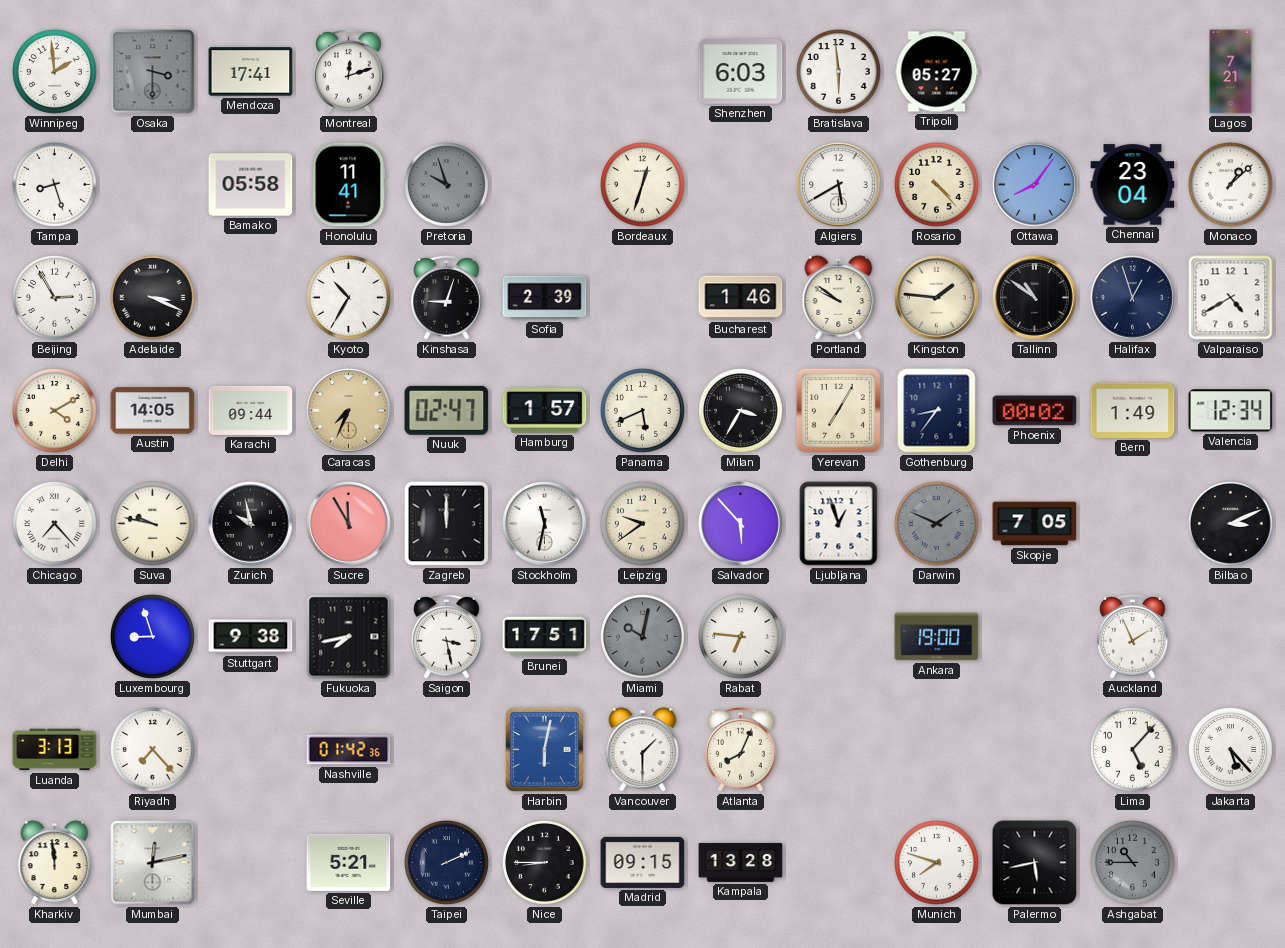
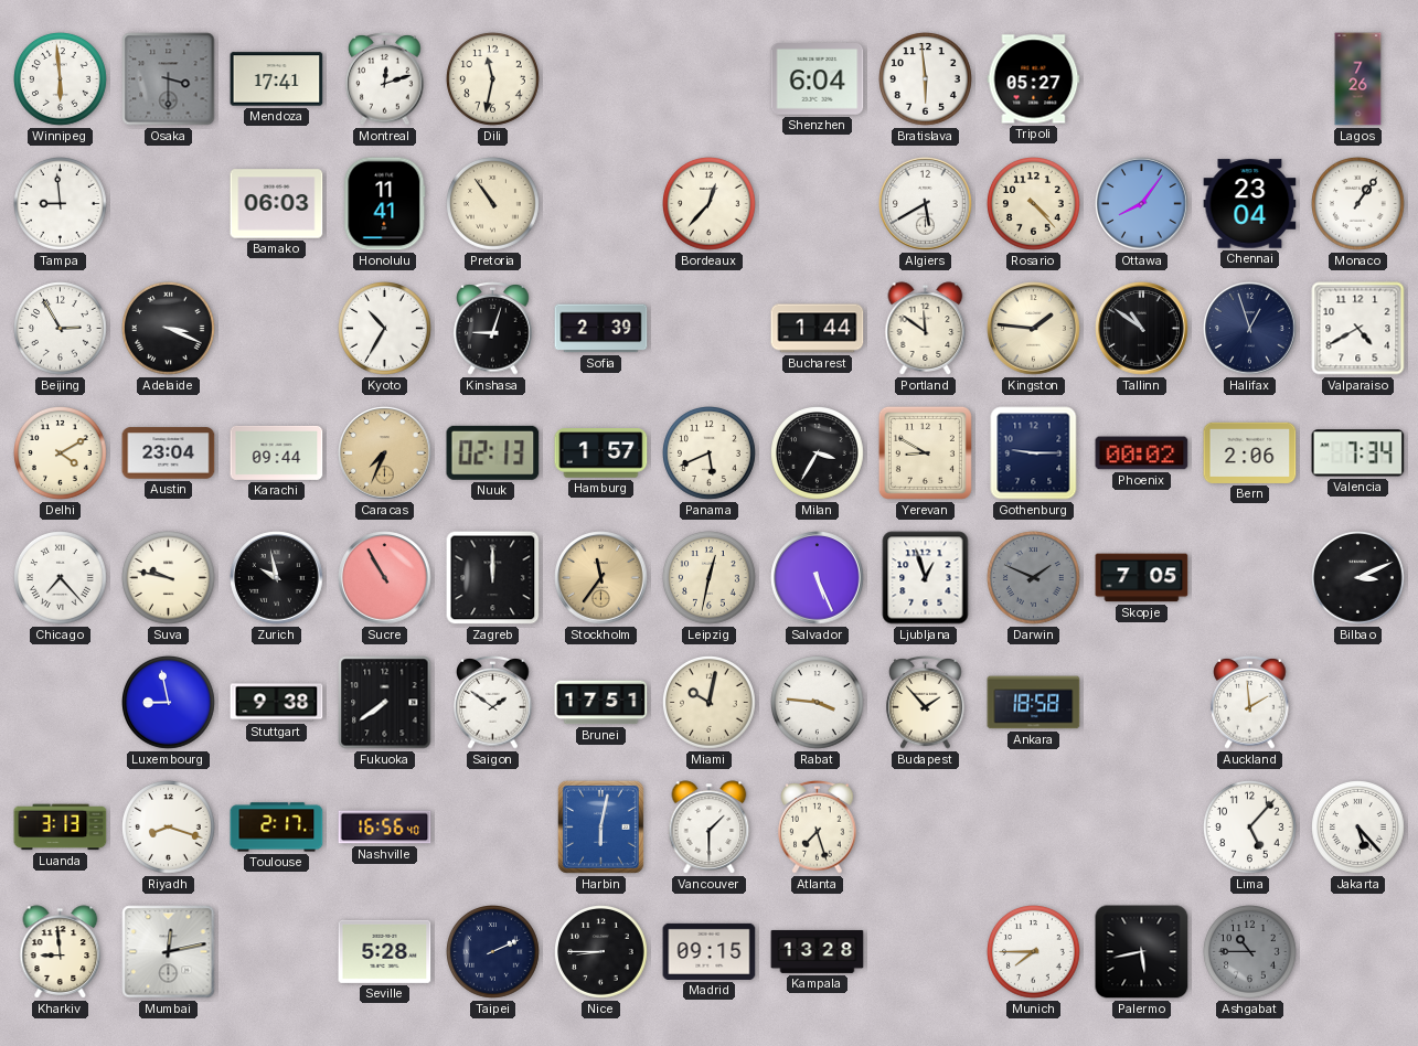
Winnipeg: 1:59 -> 5:59
Dili: none -> 11:32
Shenzhen: 6:03 -> 6:04
Lagos: 7:21 -> 7:26
Tampa: 8:27 -> 8:59
Bamako: 05:58 -> 06:03
Pretoria: 9:57 -> 10:54
Pretoria dial: grey -> cream
Bordeaux: 12:33 -> 12:37
Monaco: 1:08 -> 1:06
Bucharest: 1:46 -> 1:44
Portland: 9:51 -> 11:51
Austin: 14:05 -> 23:04
Nuuk: 02:47 -> 02:13
Yerevan: 7:05 -> 8:50
Gothenburg: 8:36 -> 9:15
Bern: 1:49 -> 2:06
Valencia: 12:34 -> 7:34
Sucre: 11:55 -> 10:55
Stockholm: 11:32 -> 11:36
Stockholm dial: white -> champagne
Leipzig: 9:39 -> 12:32
Salvador: 5:53 -> 5:26
Luxembourg: 8:57 -> 8:58
Fukuoka: 7:43 -> 7:39
Saigon: 3:28 -> 1:51
Miami dial: grey -> cream
Rabat: 6:46 -> 3:46
Budapest: none -> 1:53
Ankara: 19:00 -> 18:58
Auckland: 1:56 -> 1:59
Riyadh: 7:23 -> 8:18
Toulouse: none -> 2:17
Nashville: 01:42 -> 16:56
Atlanta: 8:04 -> 7:27
Kharkiv: 11:59 -> 8:59
Seville: 5:21 -> 5:28
Munich: 7:48 -> 7:45
